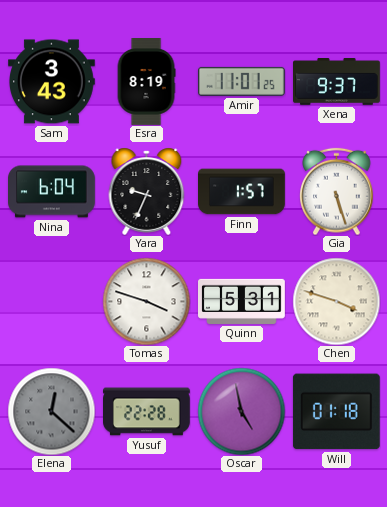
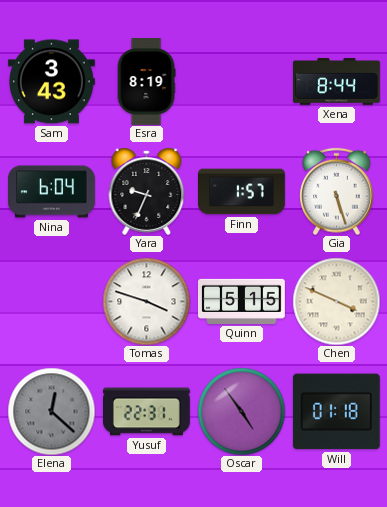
Amir: 11:01 -> none
Xena: 9:37 -> 8:44
Quinn: 5:31 -> 5:15
Chen: 3:48 -> 3:49
Yusuf: 22:28 -> 22:31
Oscar: 4:58 -> 4:54
